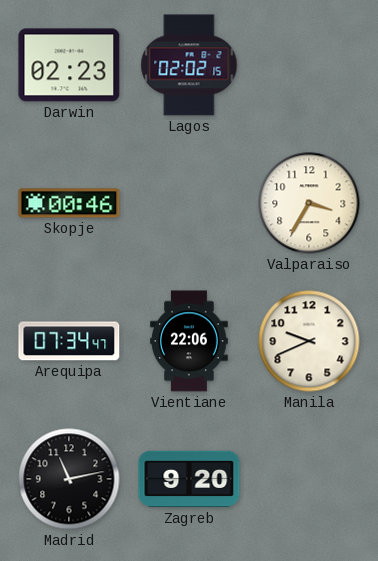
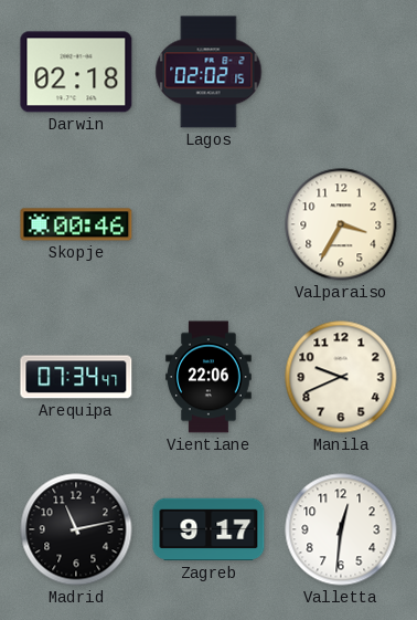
Darwin: 02:23 -> 02:18
Zagreb: 9:20 -> 9:17
Valletta: none -> 12:31
